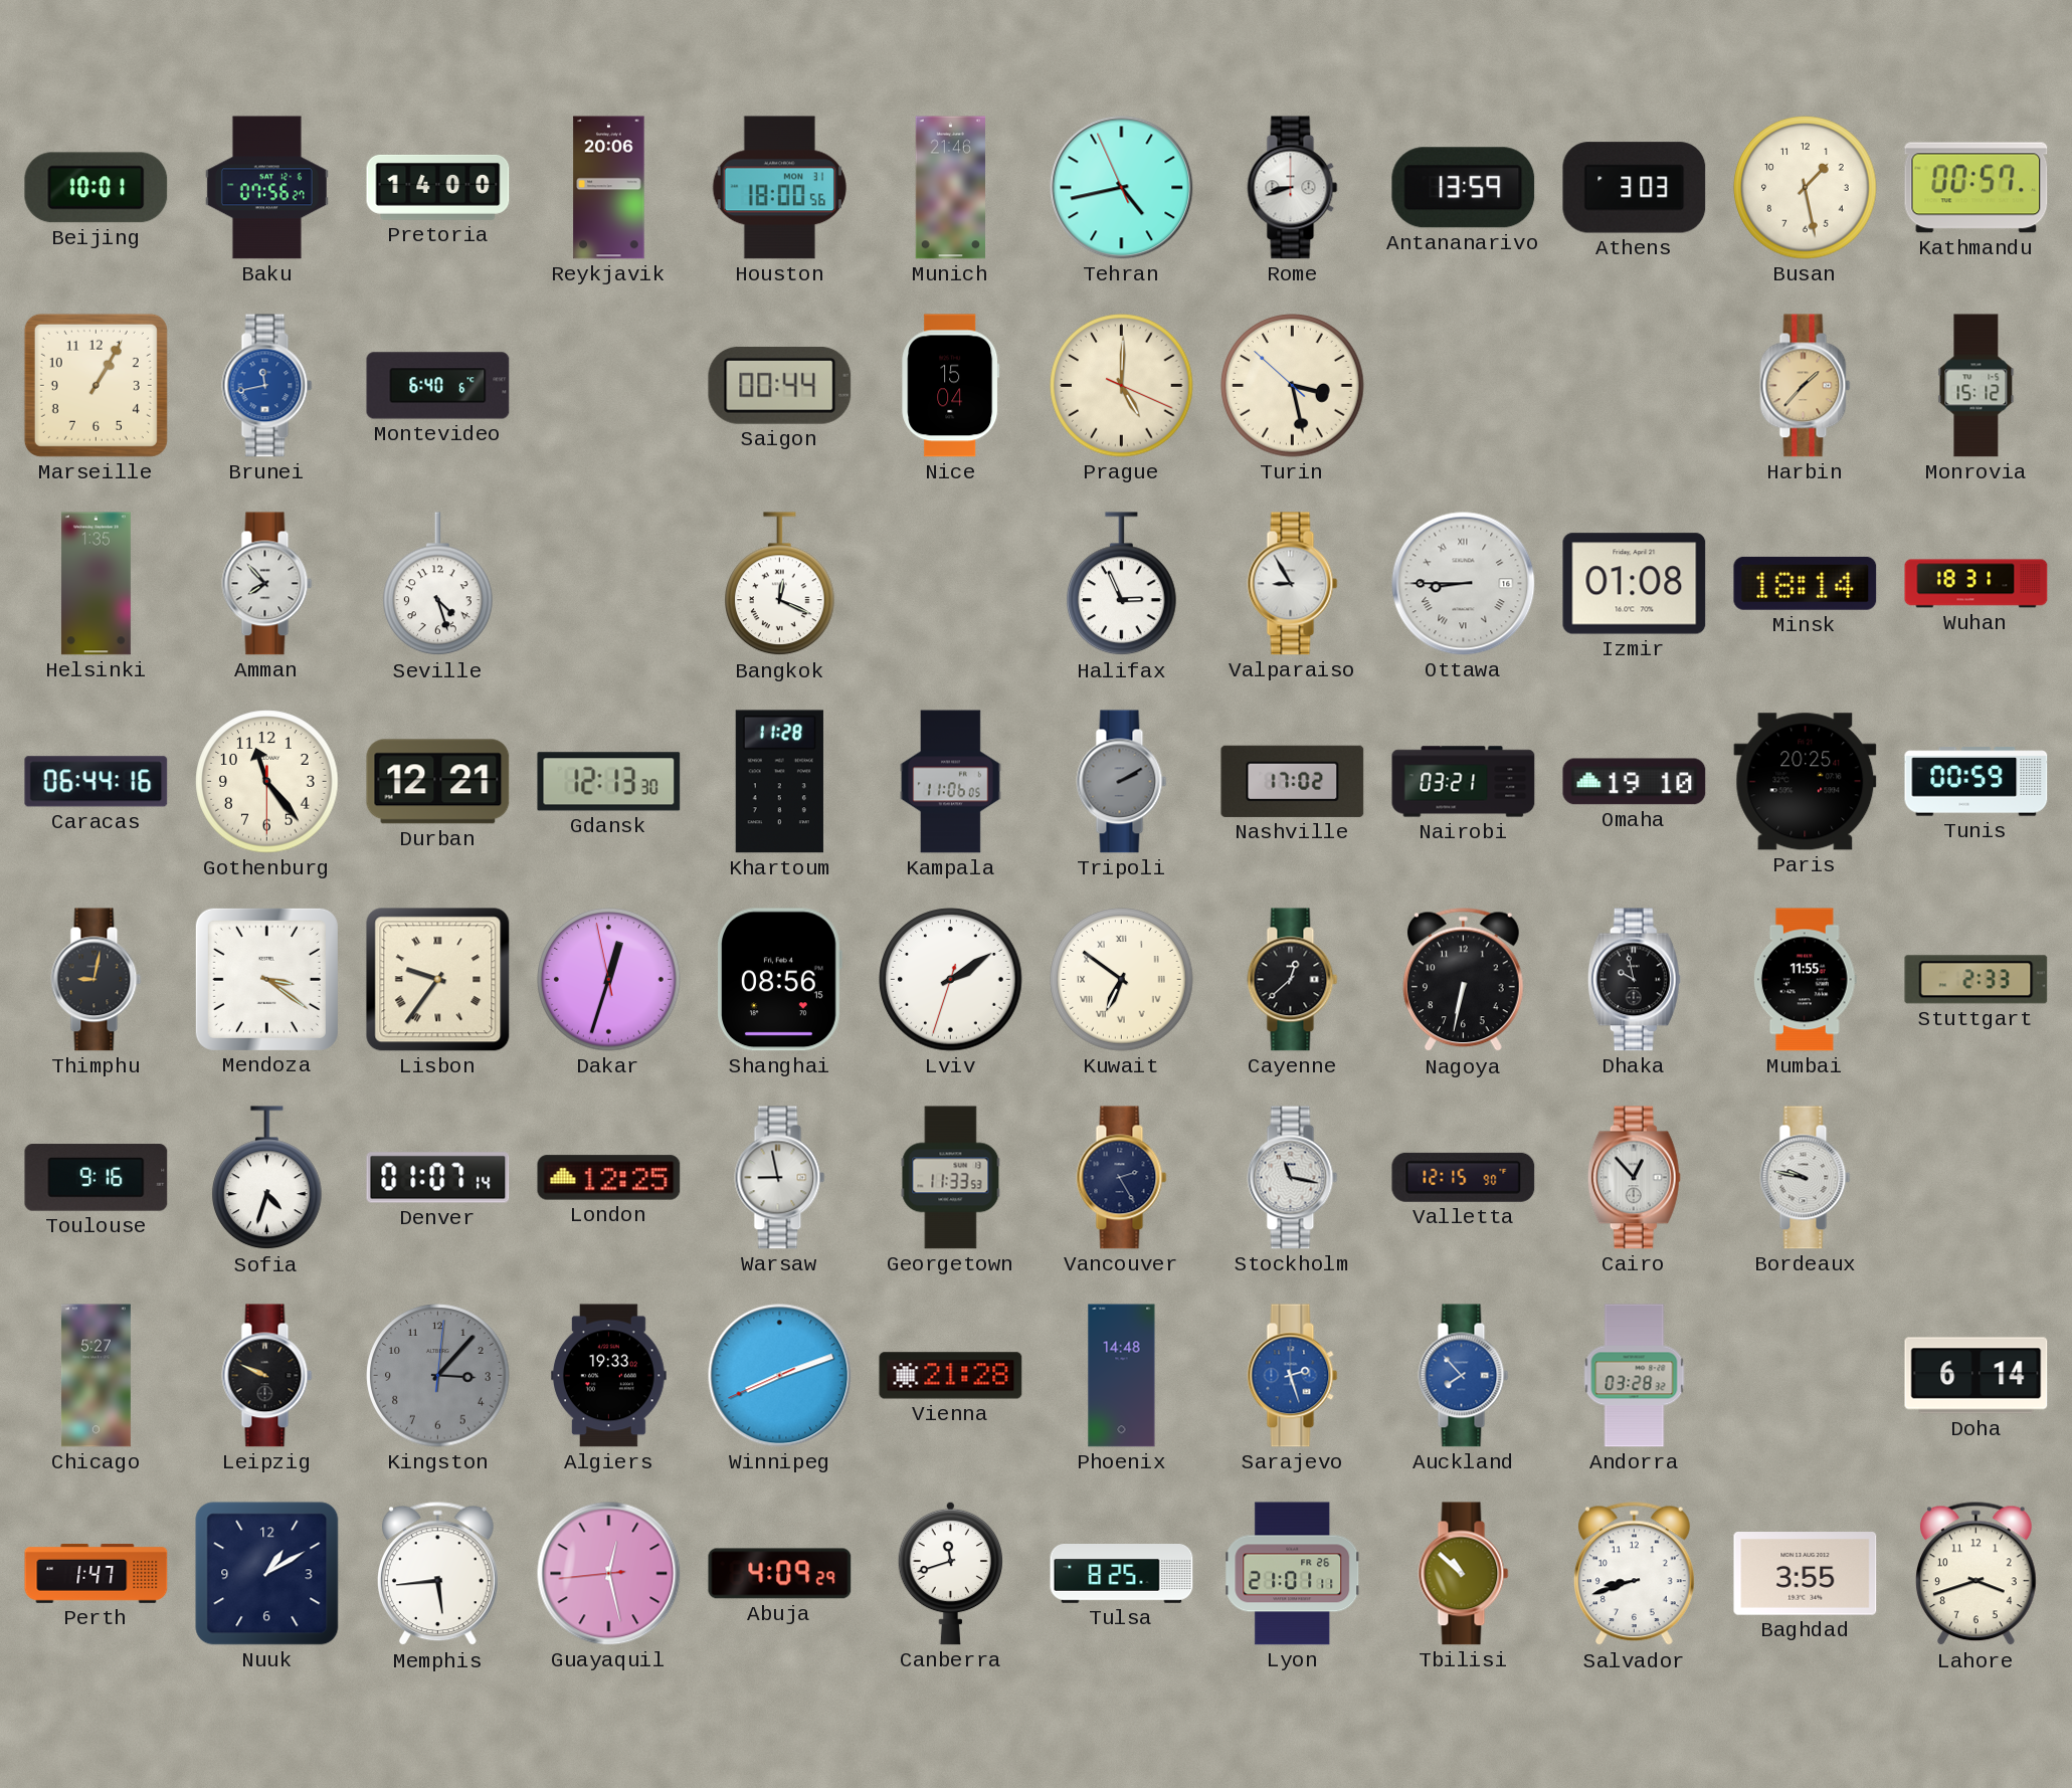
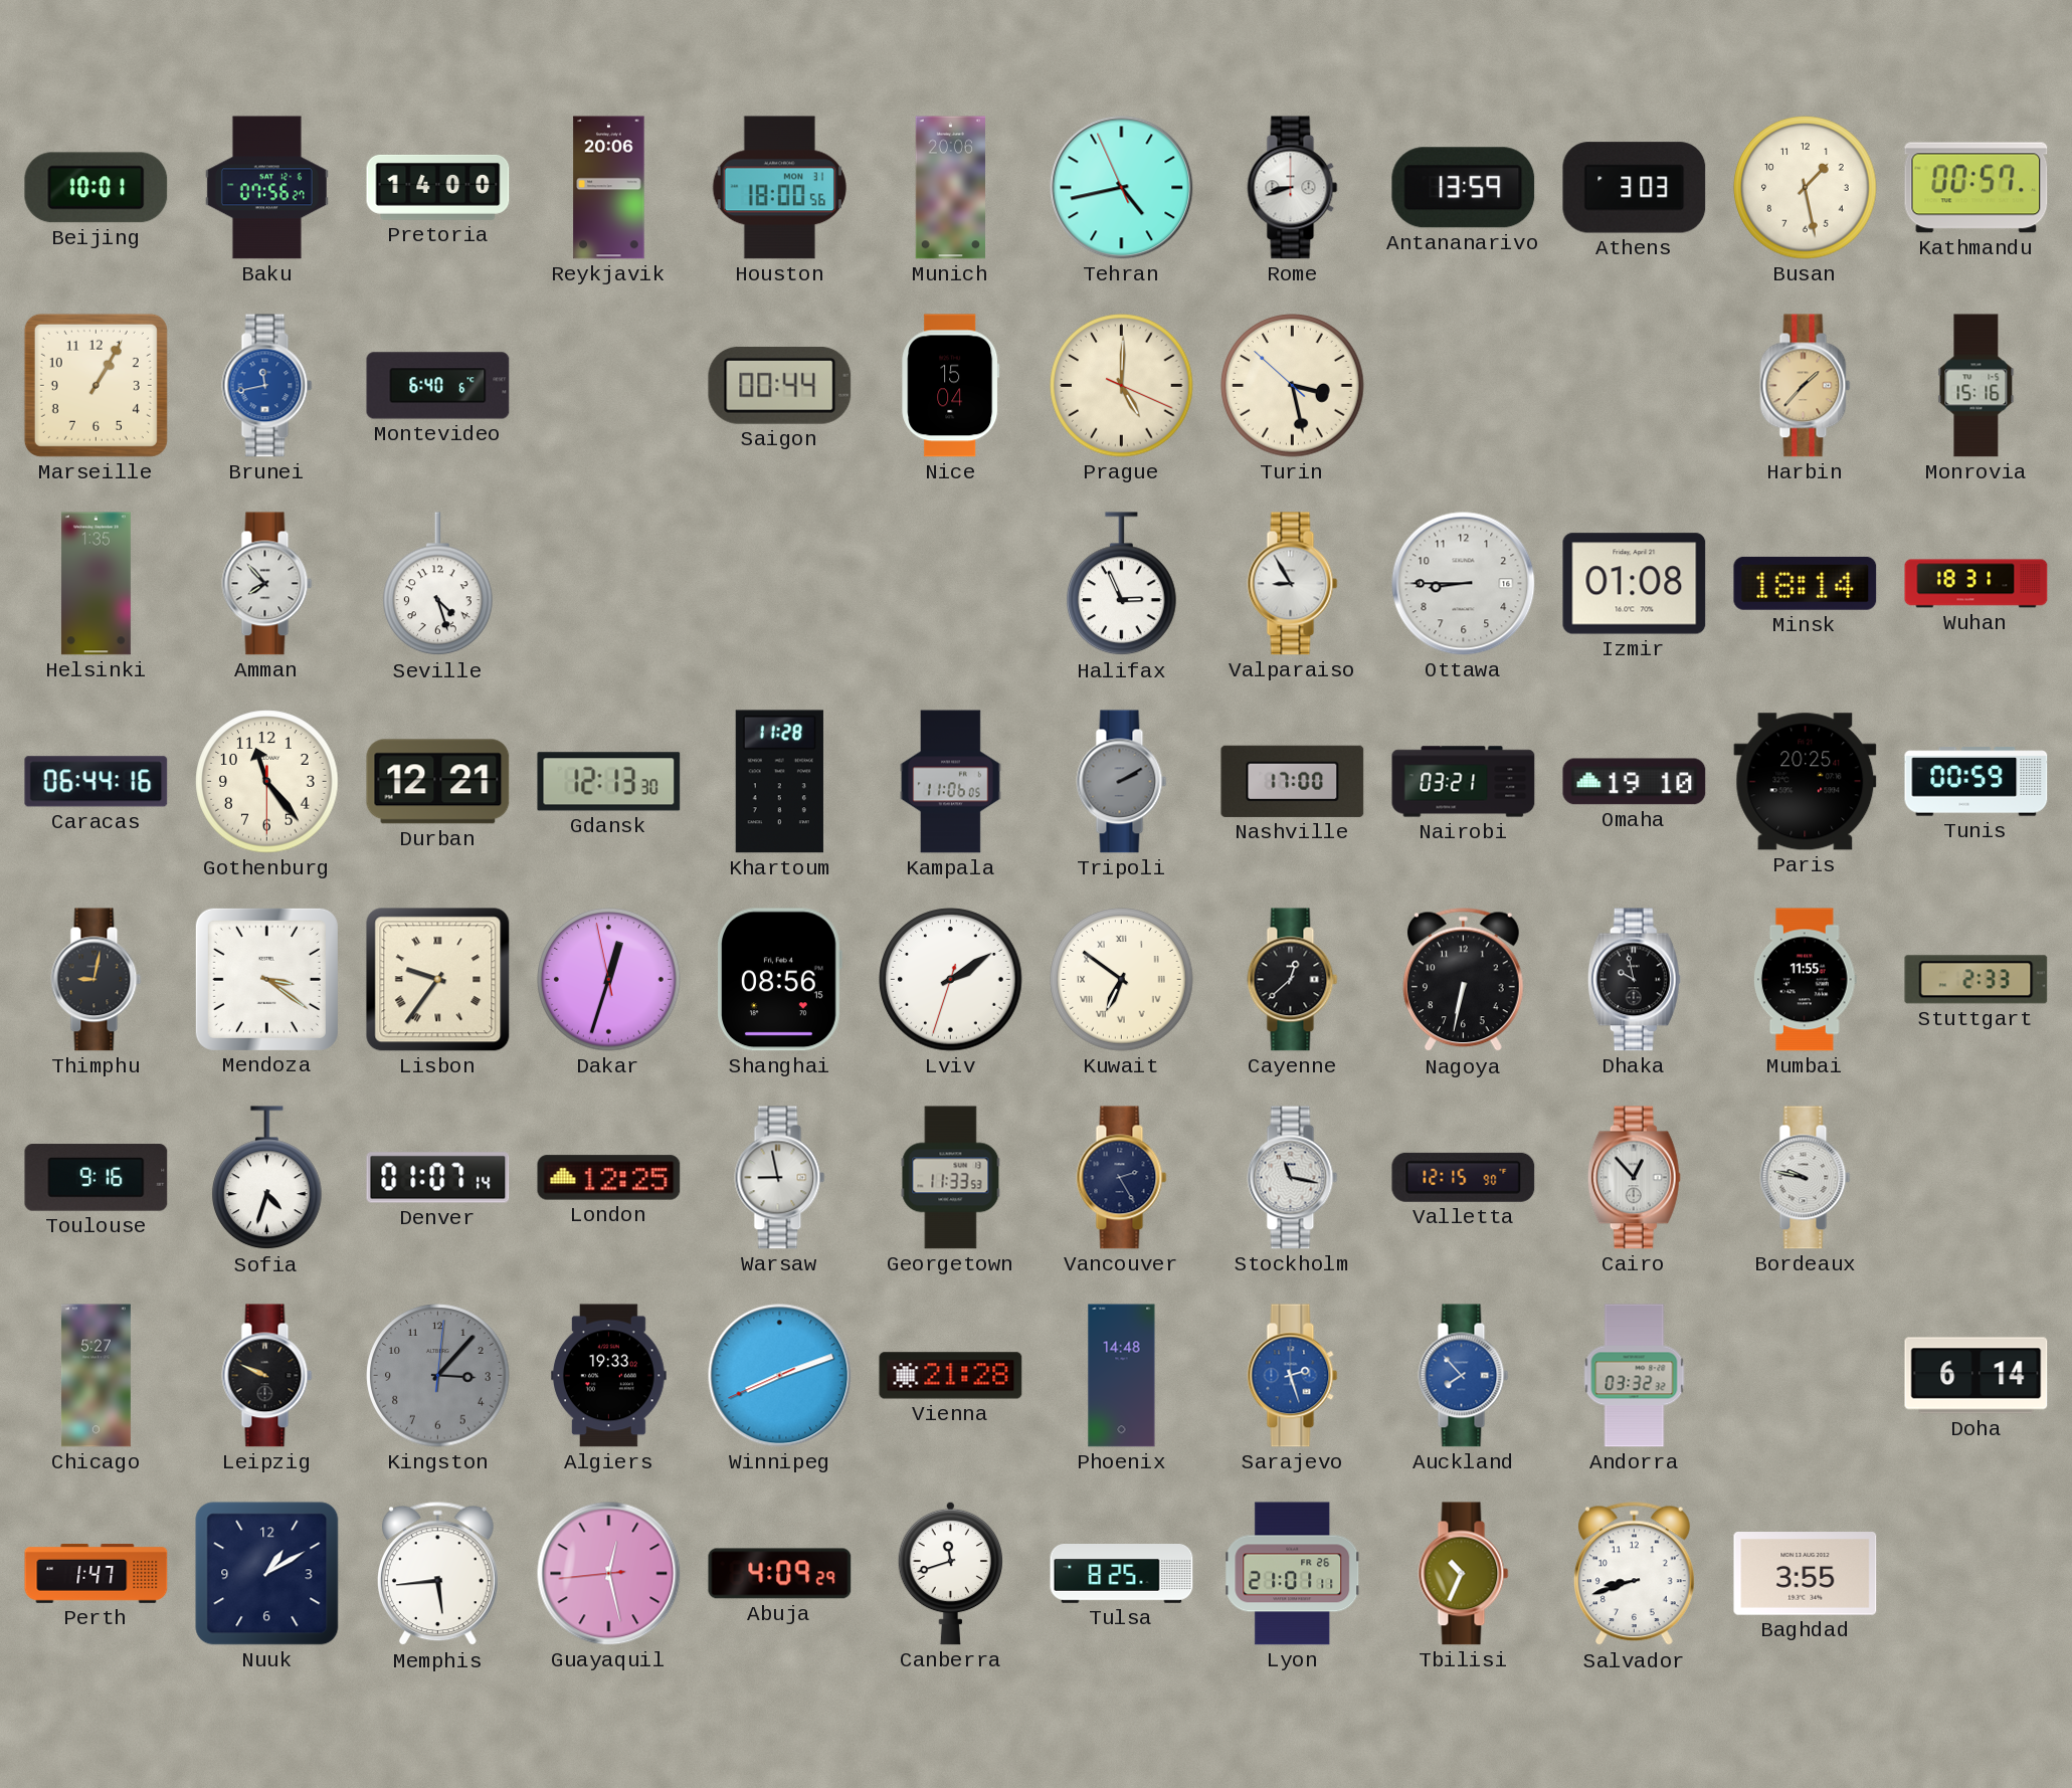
Munich: 21:46 -> 20:06
Monrovia: 15:12 -> 15:16
Bangkok: 12:19 -> none
Ottawa numerals: Roman -> Arabic
Nashville: 17:02 -> 17:00
Andorra: 03:28 -> 03:32
Tbilisi: 10:52 -> 10:34
Lahore: 3:42 -> none
